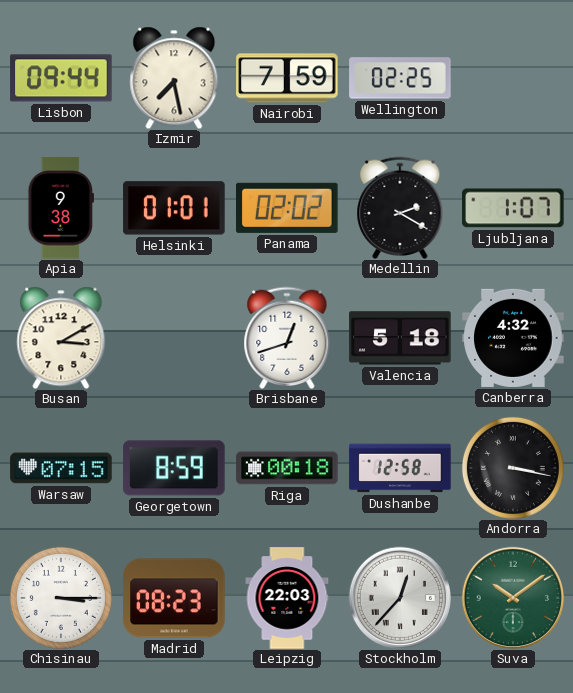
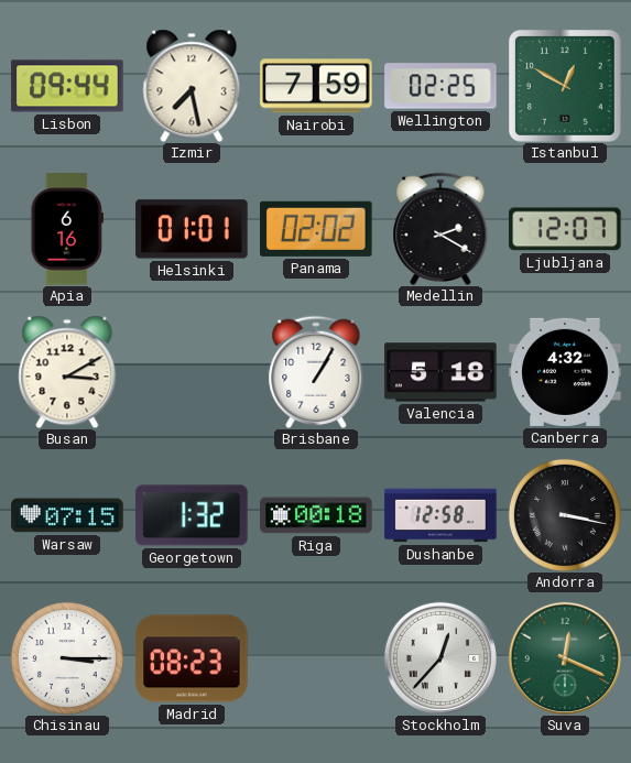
Istanbul: none -> 12:50
Apia: 9:38 -> 6:16
Ljubljana: 1:07 -> 12:07
Brisbane: 12:42 -> 1:05
Georgetown: 8:59 -> 1:32
Leipzig: 22:03 -> none
Suva: 10:09 -> 12:19
